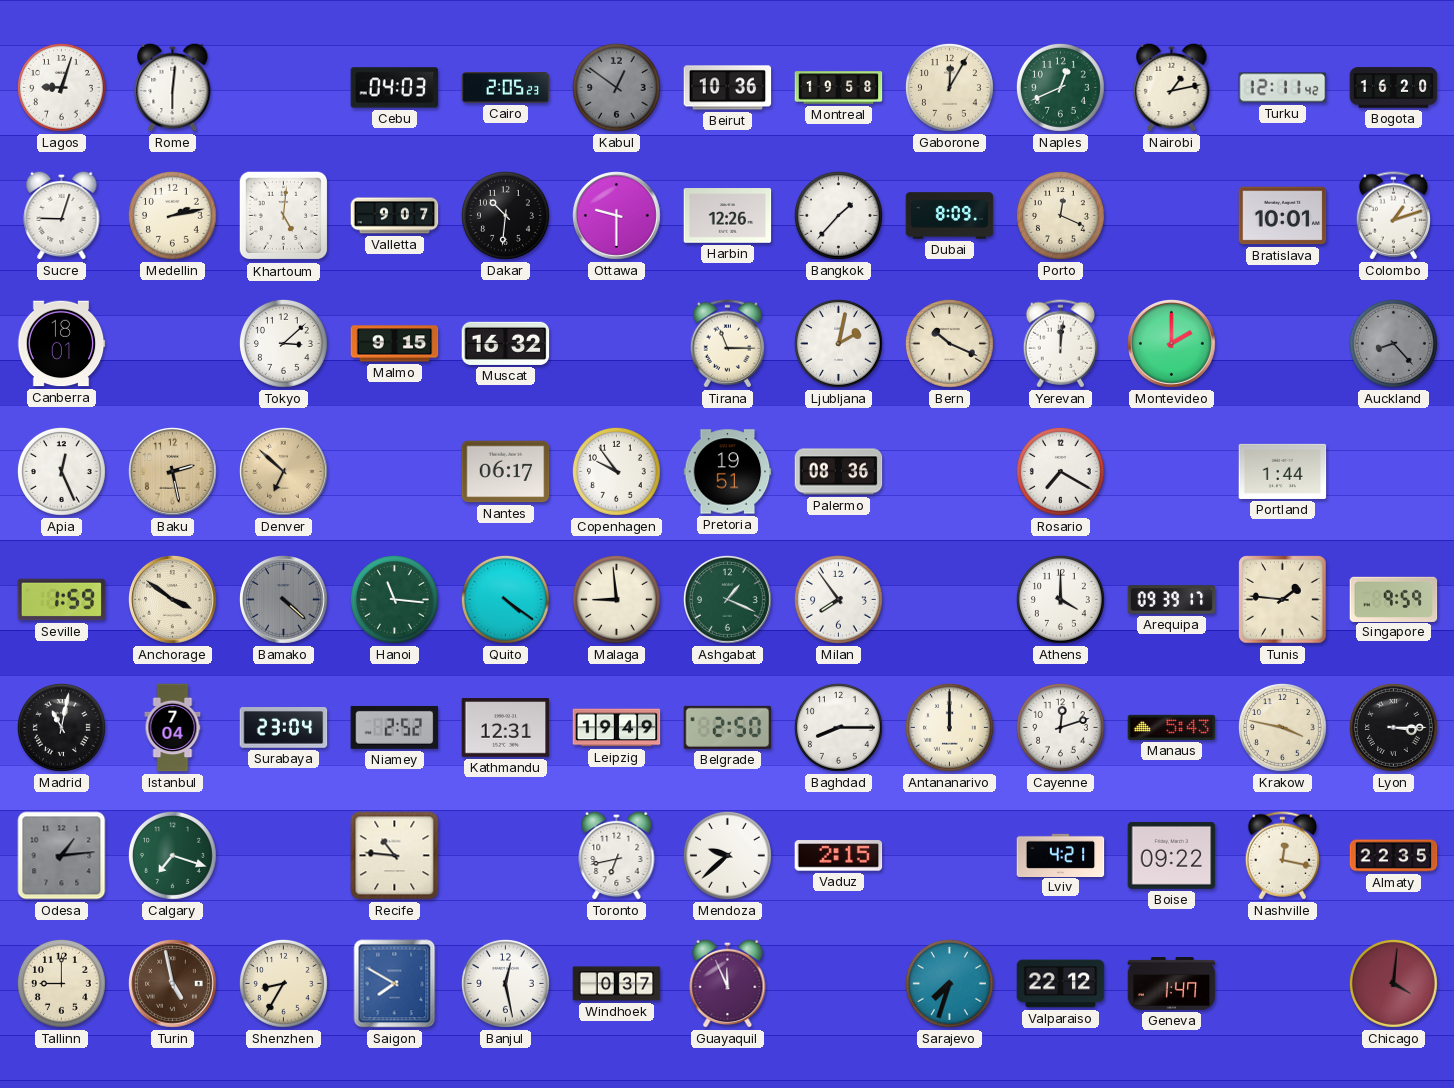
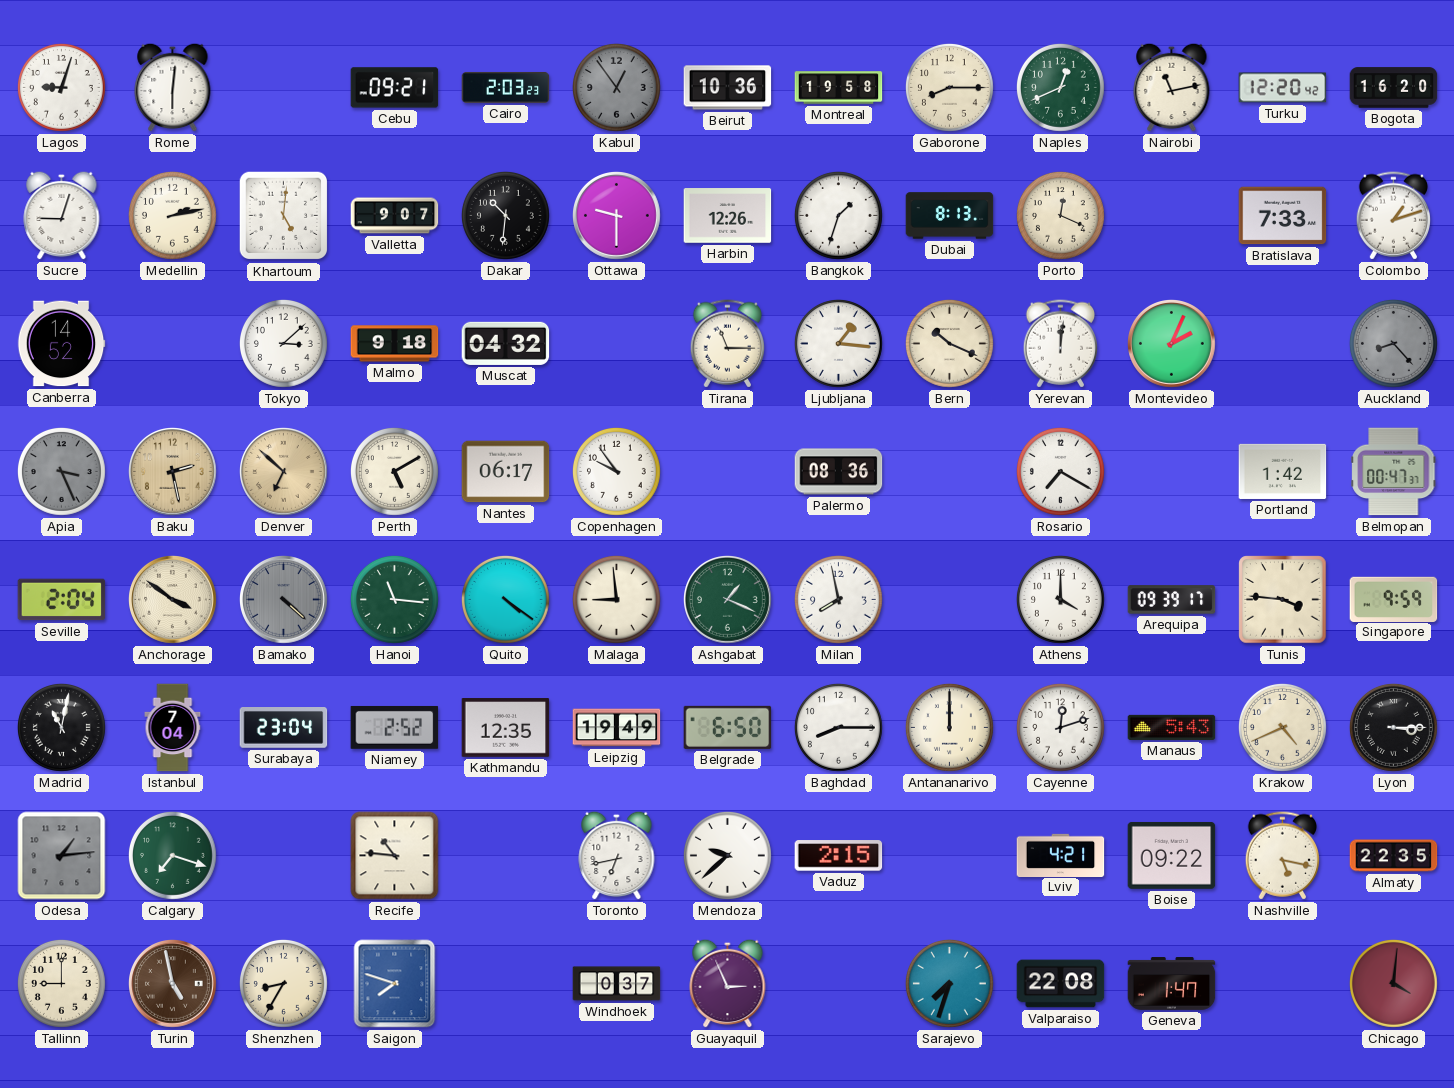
Cebu: 04:03 -> 09:21
Cairo: 2:05 -> 2:03
Kabul: 12:51 -> 12:54
Gaborone: 12:05 -> 8:15
Nairobi: 1:13 -> 11:13
Turku: 12:11 -> 12:20
Bangkok: 1:37 -> 1:33
Dubai: 8:09 -> 8:13
Bratislava: 10:01 -> 7:33
Canberra: 18:01 -> 14:52
Malmo: 9:15 -> 9:18
Muscat: 16:32 -> 04:32
Ljubljana: 2:02 -> 1:16
Montevideo: 2:00 -> 2:04
Apia: 12:26 -> 3:26
Apia dial: white -> grey
Perth: none -> 5:10
Pretoria: 19:51 -> none
Portland: 1:44 -> 1:42
Belmopan: none -> 00:47
Seville: 1:59 -> 2:04
Milan: 7:54 -> 7:58
Tunis: 1:46 -> 3:46
Kathmandu: 12:31 -> 12:35
Belgrade: 2:50 -> 6:50
Krakow: 3:47 -> 4:41
Nashville: 12:17 -> 5:17
Saigon: 7:50 -> 7:48
Banjul: 12:28 -> none
Guayaquil: 11:56 -> 2:56
Valparaiso: 22:12 -> 22:08
